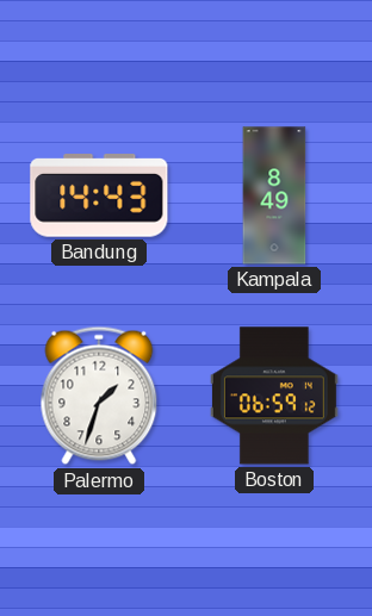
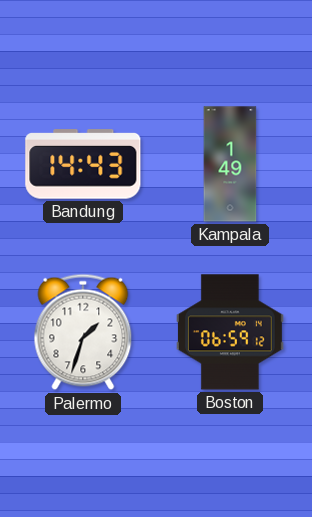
Kampala: 8:49 -> 1:49
